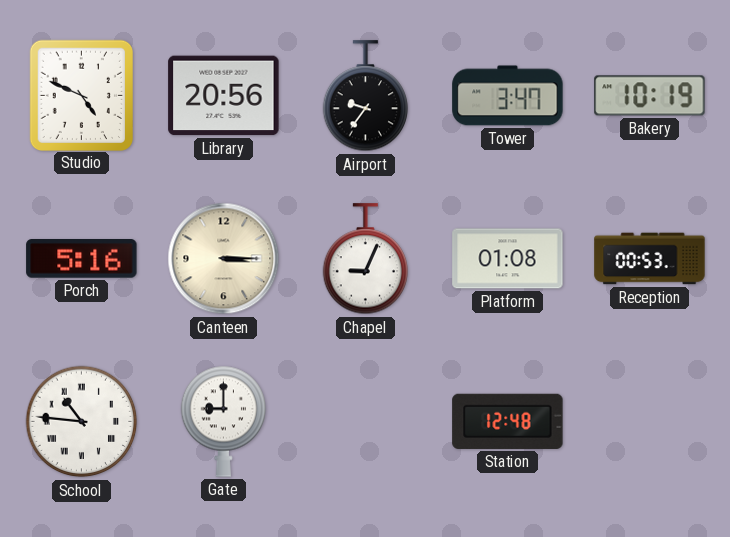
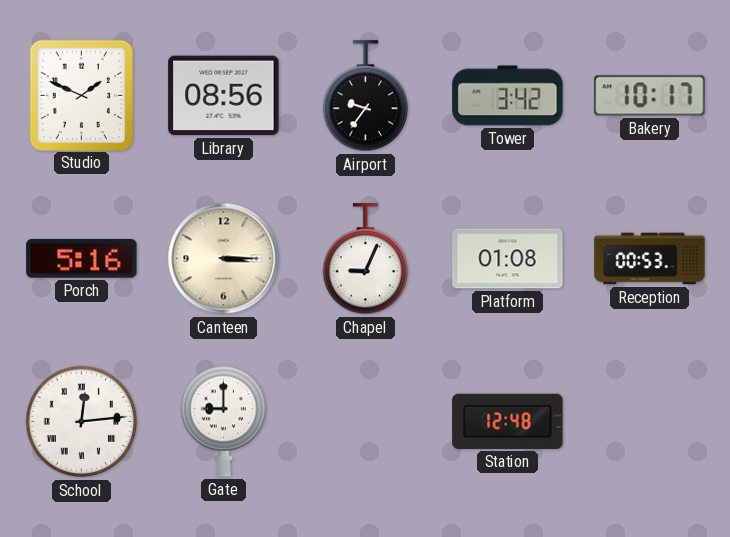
Studio: 4:49 -> 1:49
Library: 20:56 -> 08:56
Tower: 3:47 -> 3:42
Bakery: 10:19 -> 10:17
School: 10:46 -> 12:14
